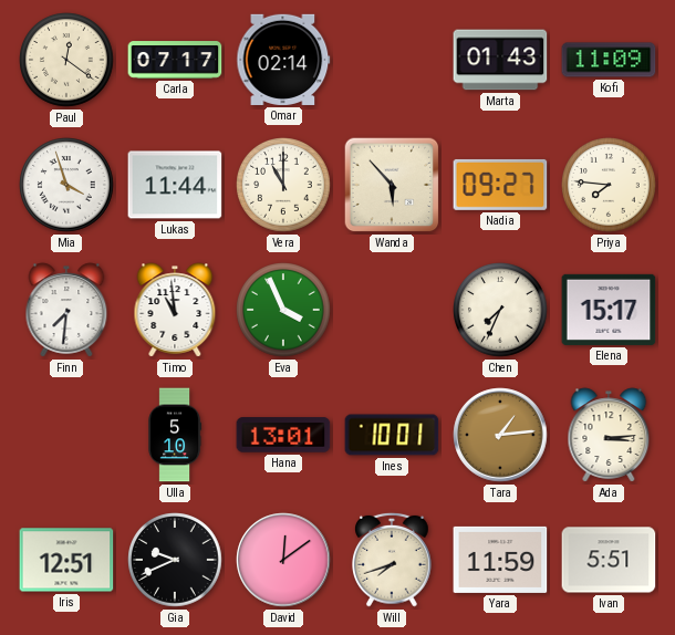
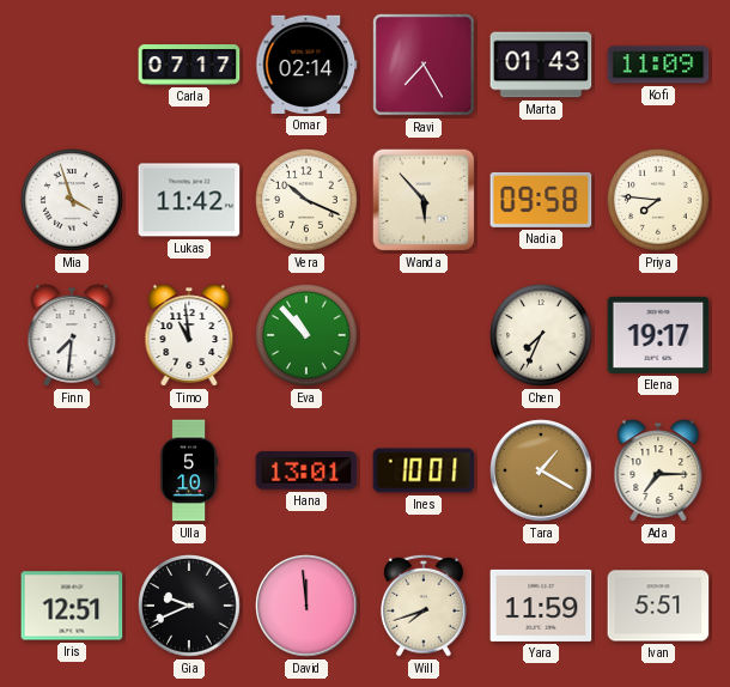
Paul: 12:21 -> none
Ravi: none -> 7:25
Lukas: 11:44 -> 11:42
Vera: 11:00 -> 10:19
Nadia: 09:27 -> 09:58
Eva: 3:56 -> 10:53
Elena: 15:17 -> 19:17
Tara: 1:14 -> 1:20
Ada: 3:14 -> 7:15
David: 12:09 -> 11:59
